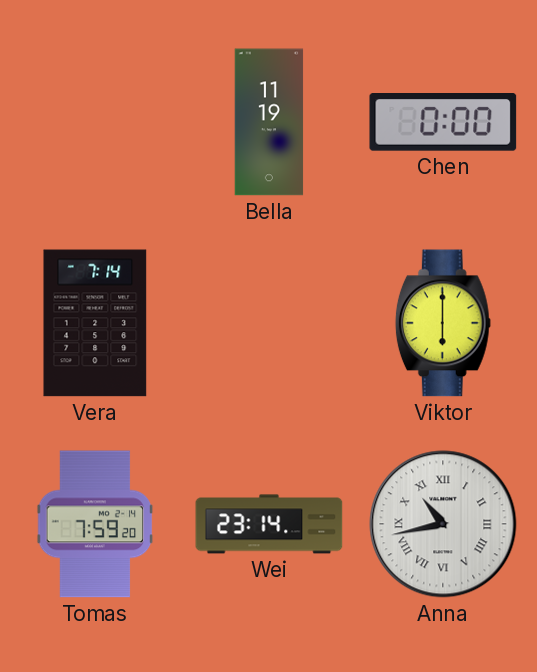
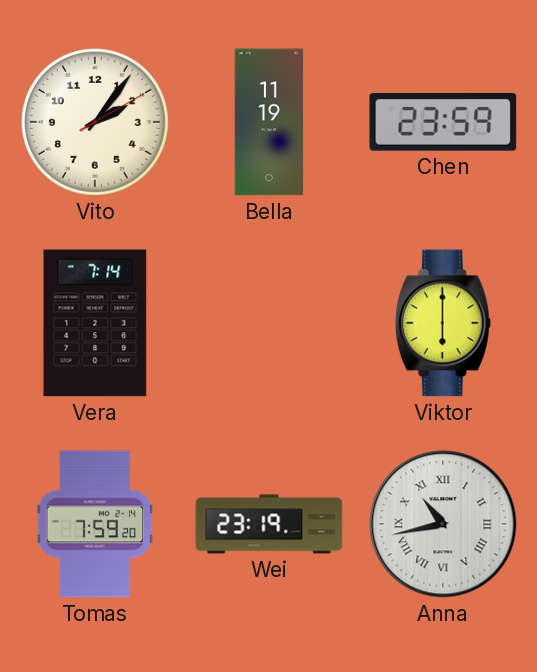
Vito: none -> 2:06
Chen: 0:00 -> 23:59
Wei: 23:14 -> 23:19
